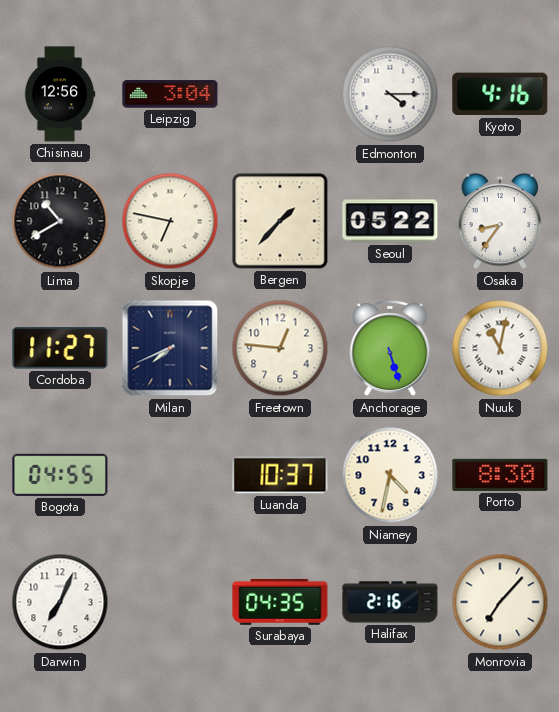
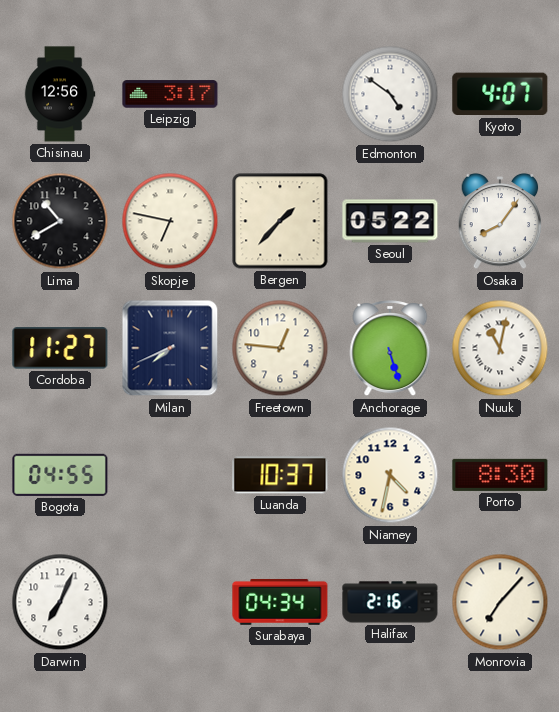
Leipzig: 3:04 -> 3:17
Edmonton: 4:15 -> 4:51
Kyoto: 4:16 -> 4:07
Osaka: 8:36 -> 8:06
Surabaya: 04:35 -> 04:34
